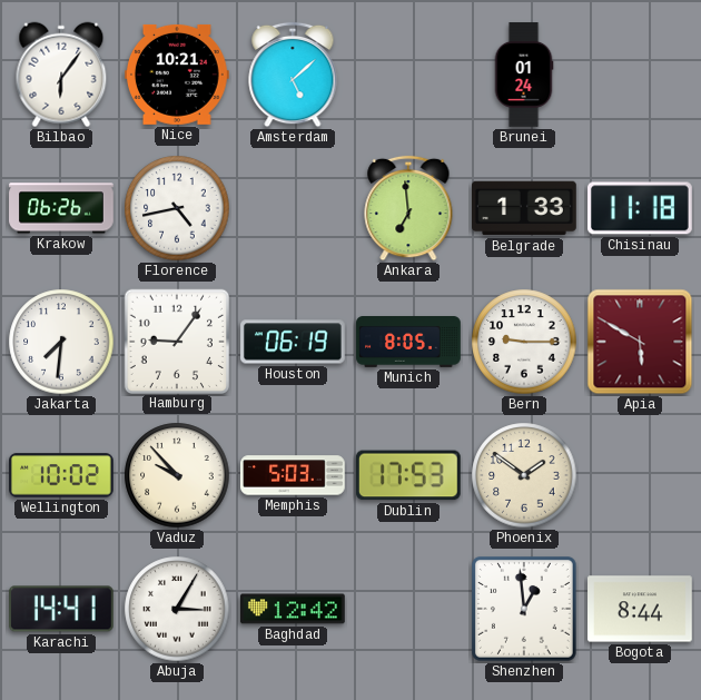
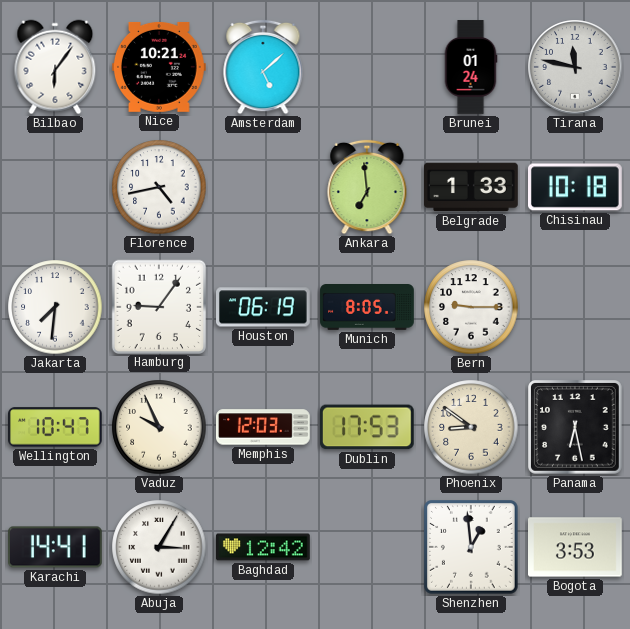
Tirana: none -> 11:47
Krakow: 06:26 -> none
Chisinau: 11:18 -> 10:18
Apia: 5:50 -> none
Wellington: 10:02 -> 10:47
Vaduz: 9:53 -> 9:56
Memphis: 5:03 -> 12:03
Phoenix: 1:51 -> 8:51
Panama: none -> 6:28
Bogota: 8:44 -> 3:53
